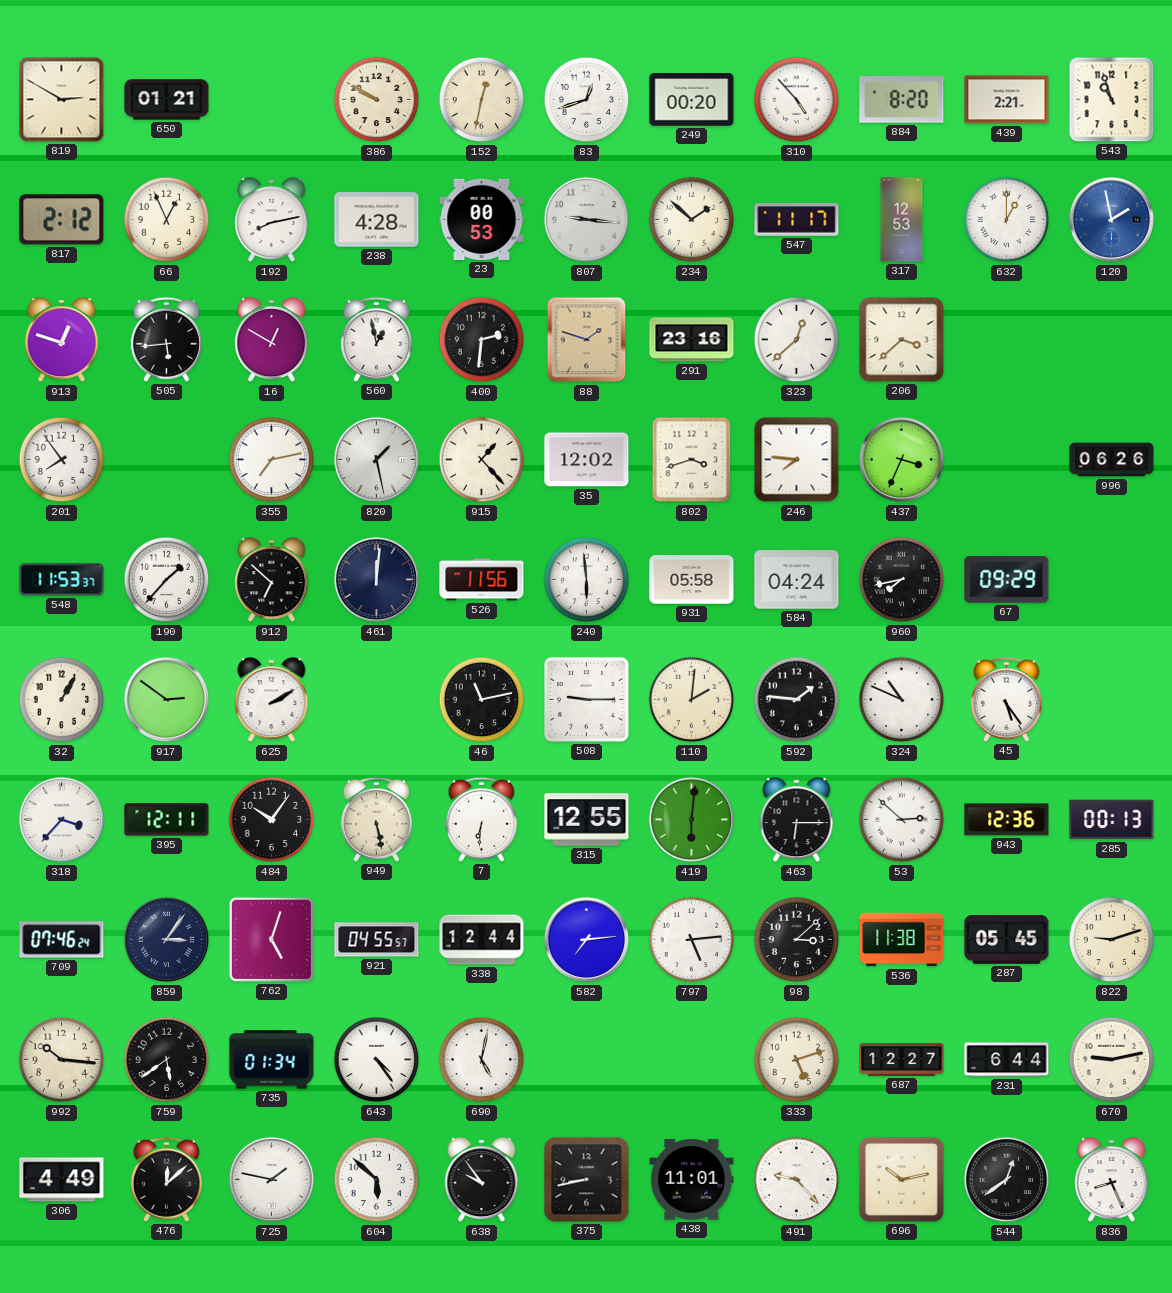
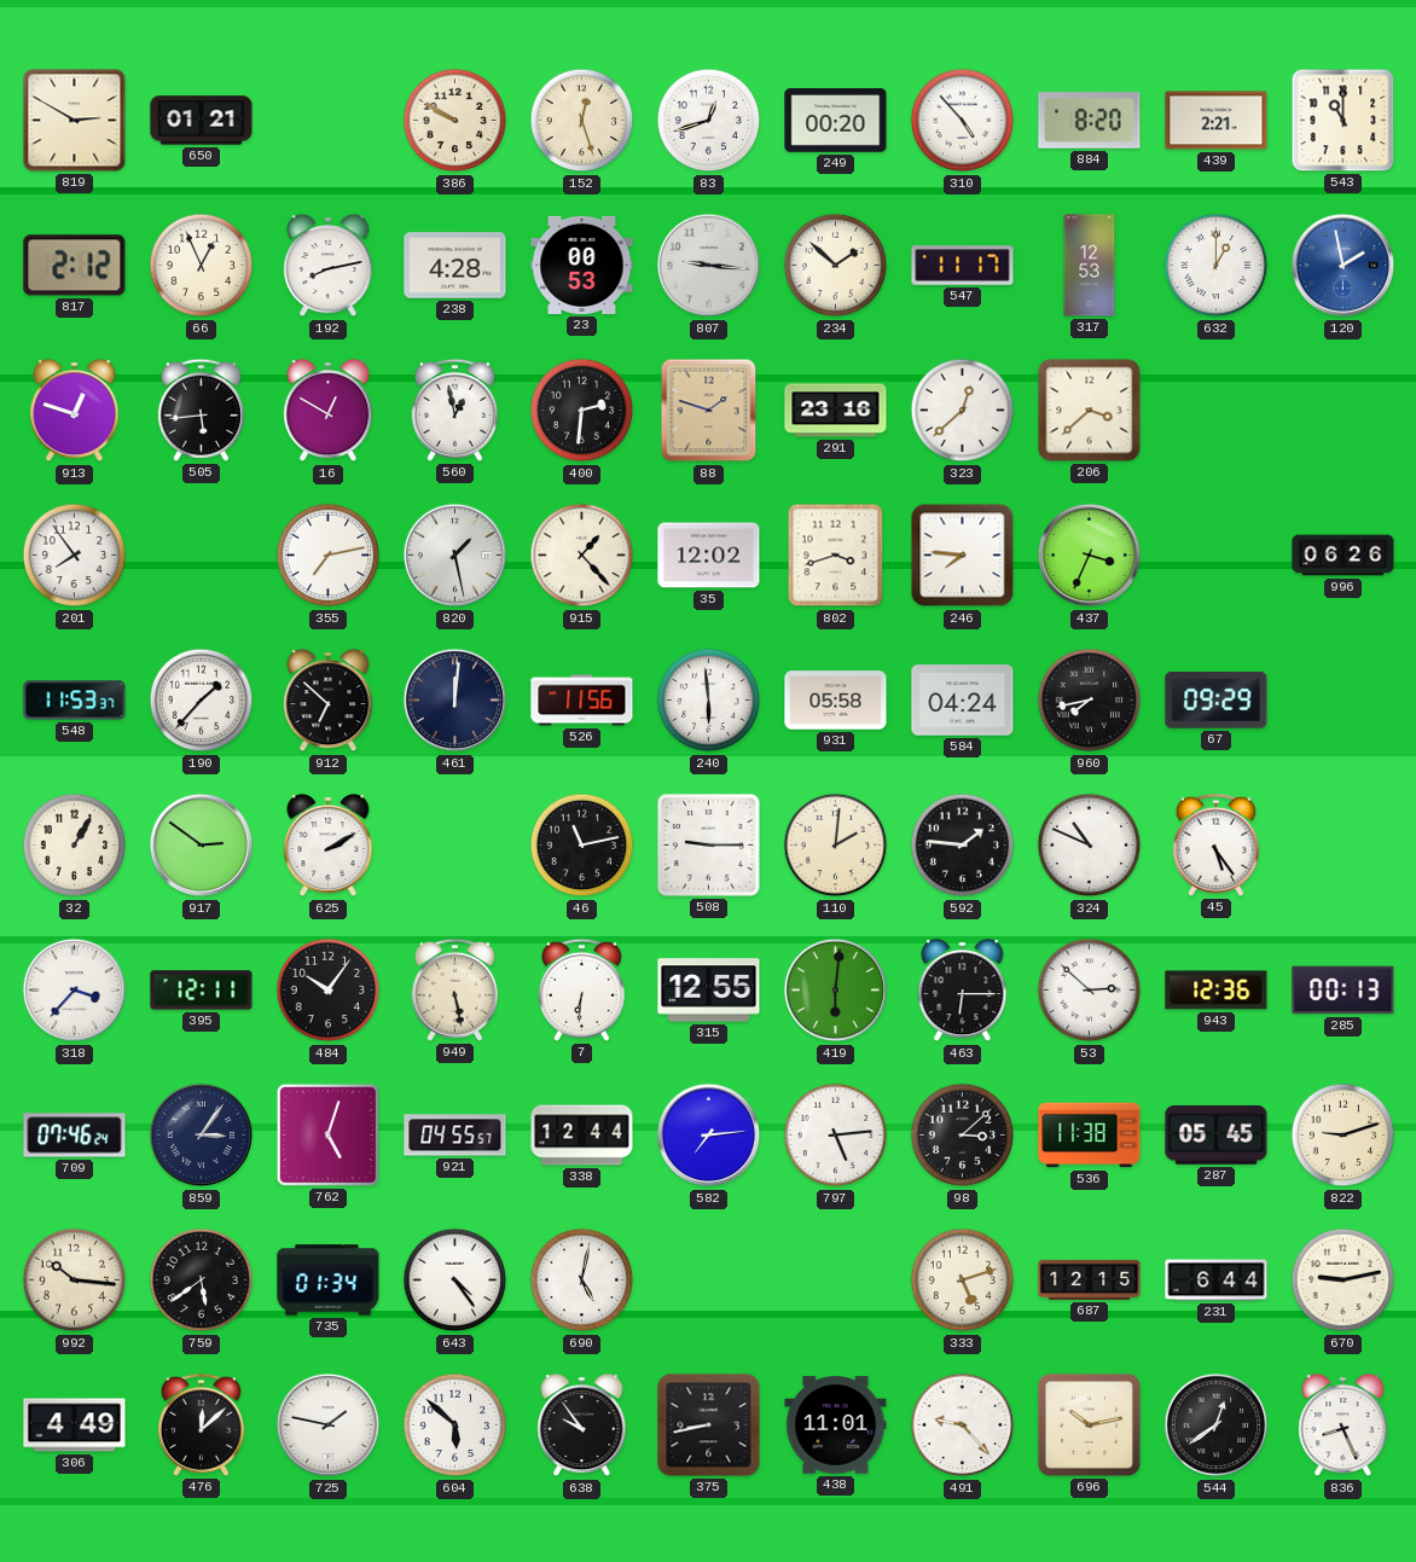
152: 12:32 -> 12:27
543: 10:57 -> 11:00
687: 12:27 -> 12:15
